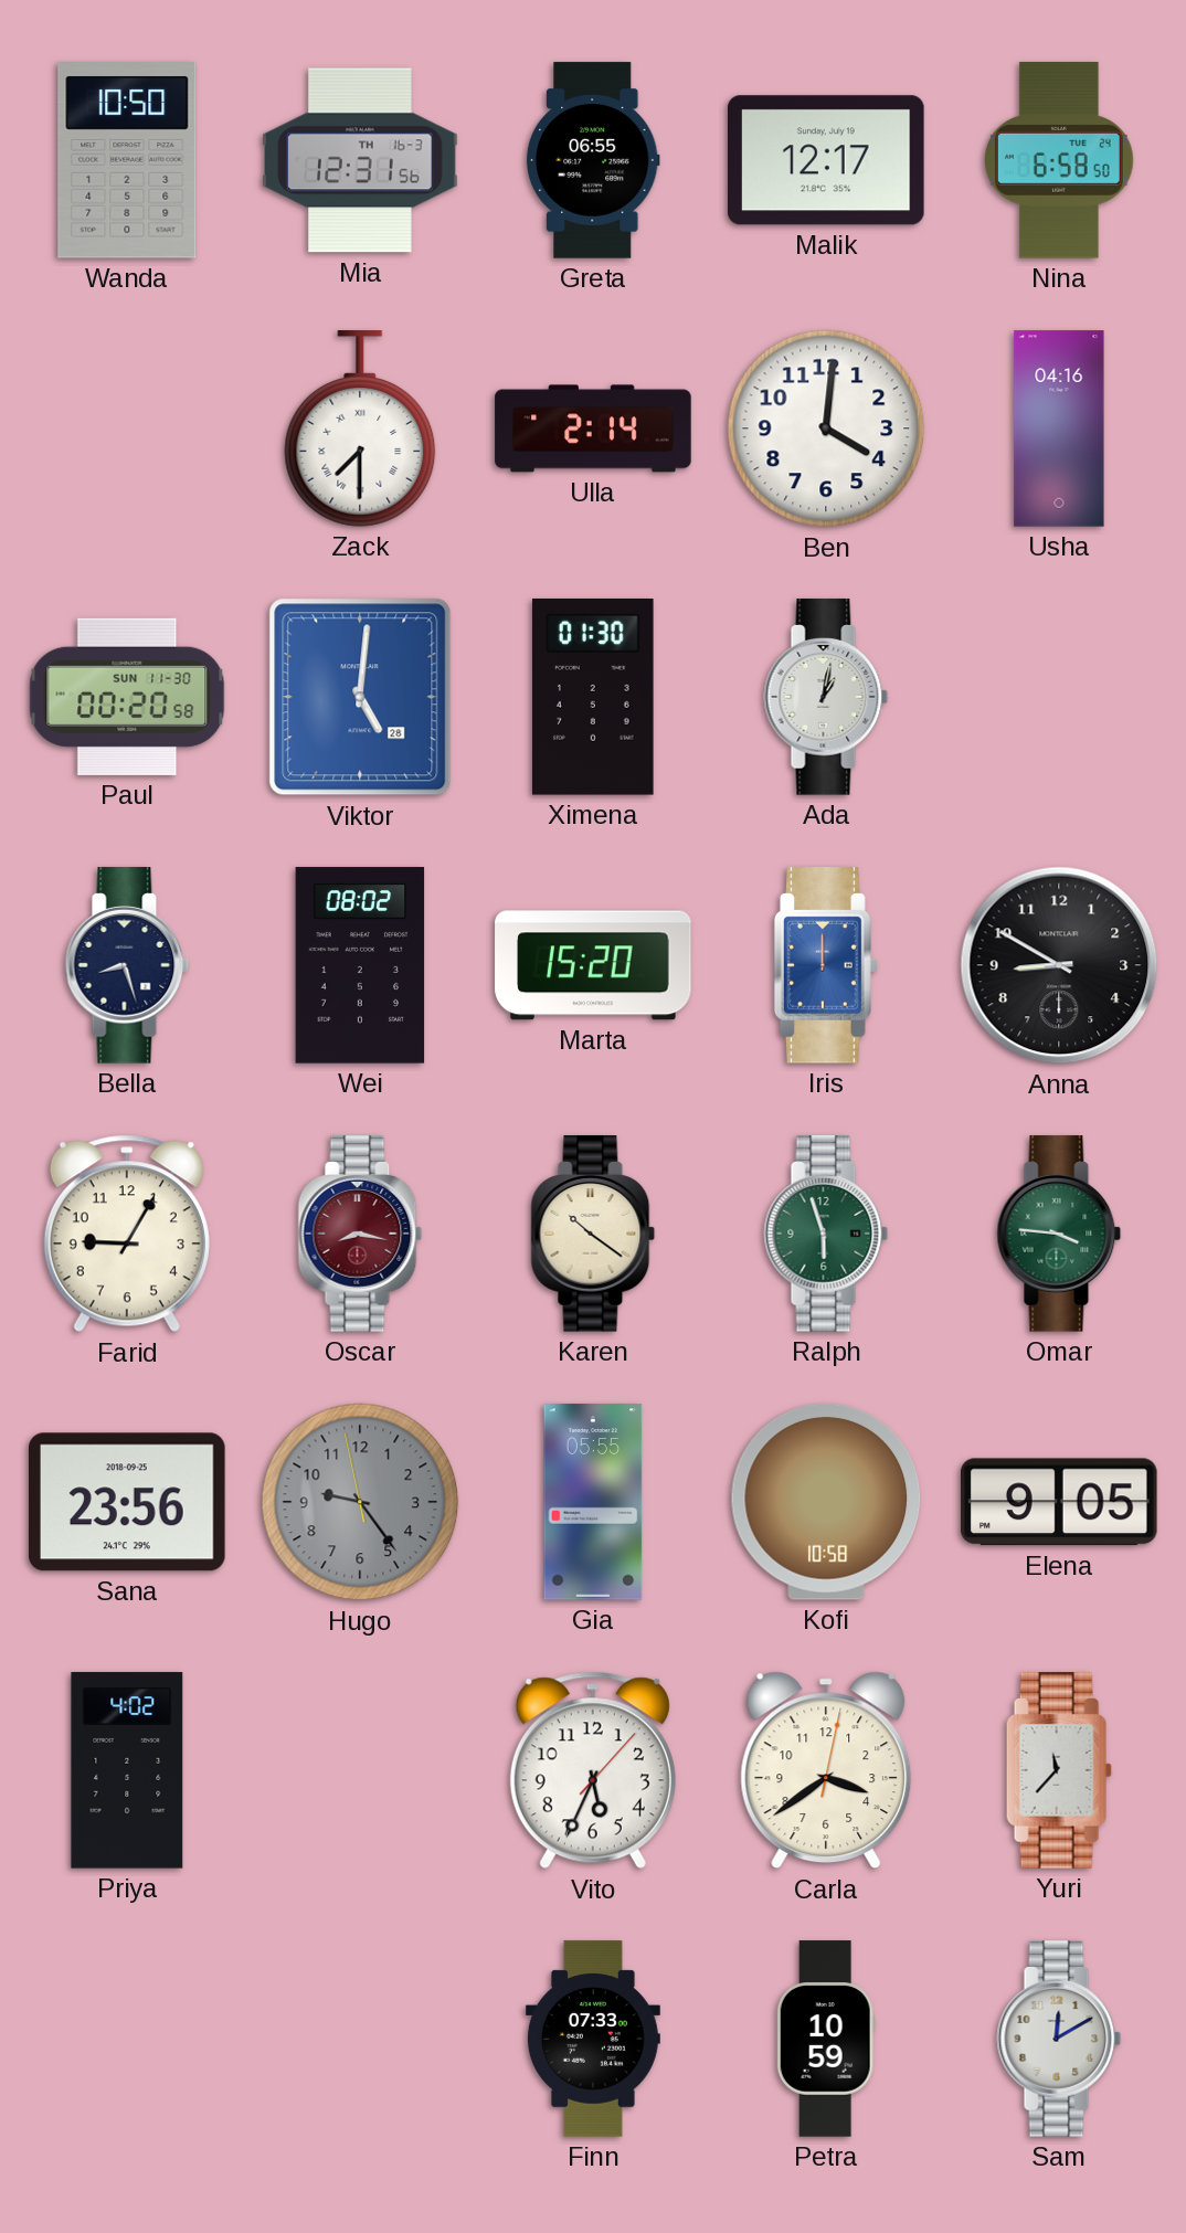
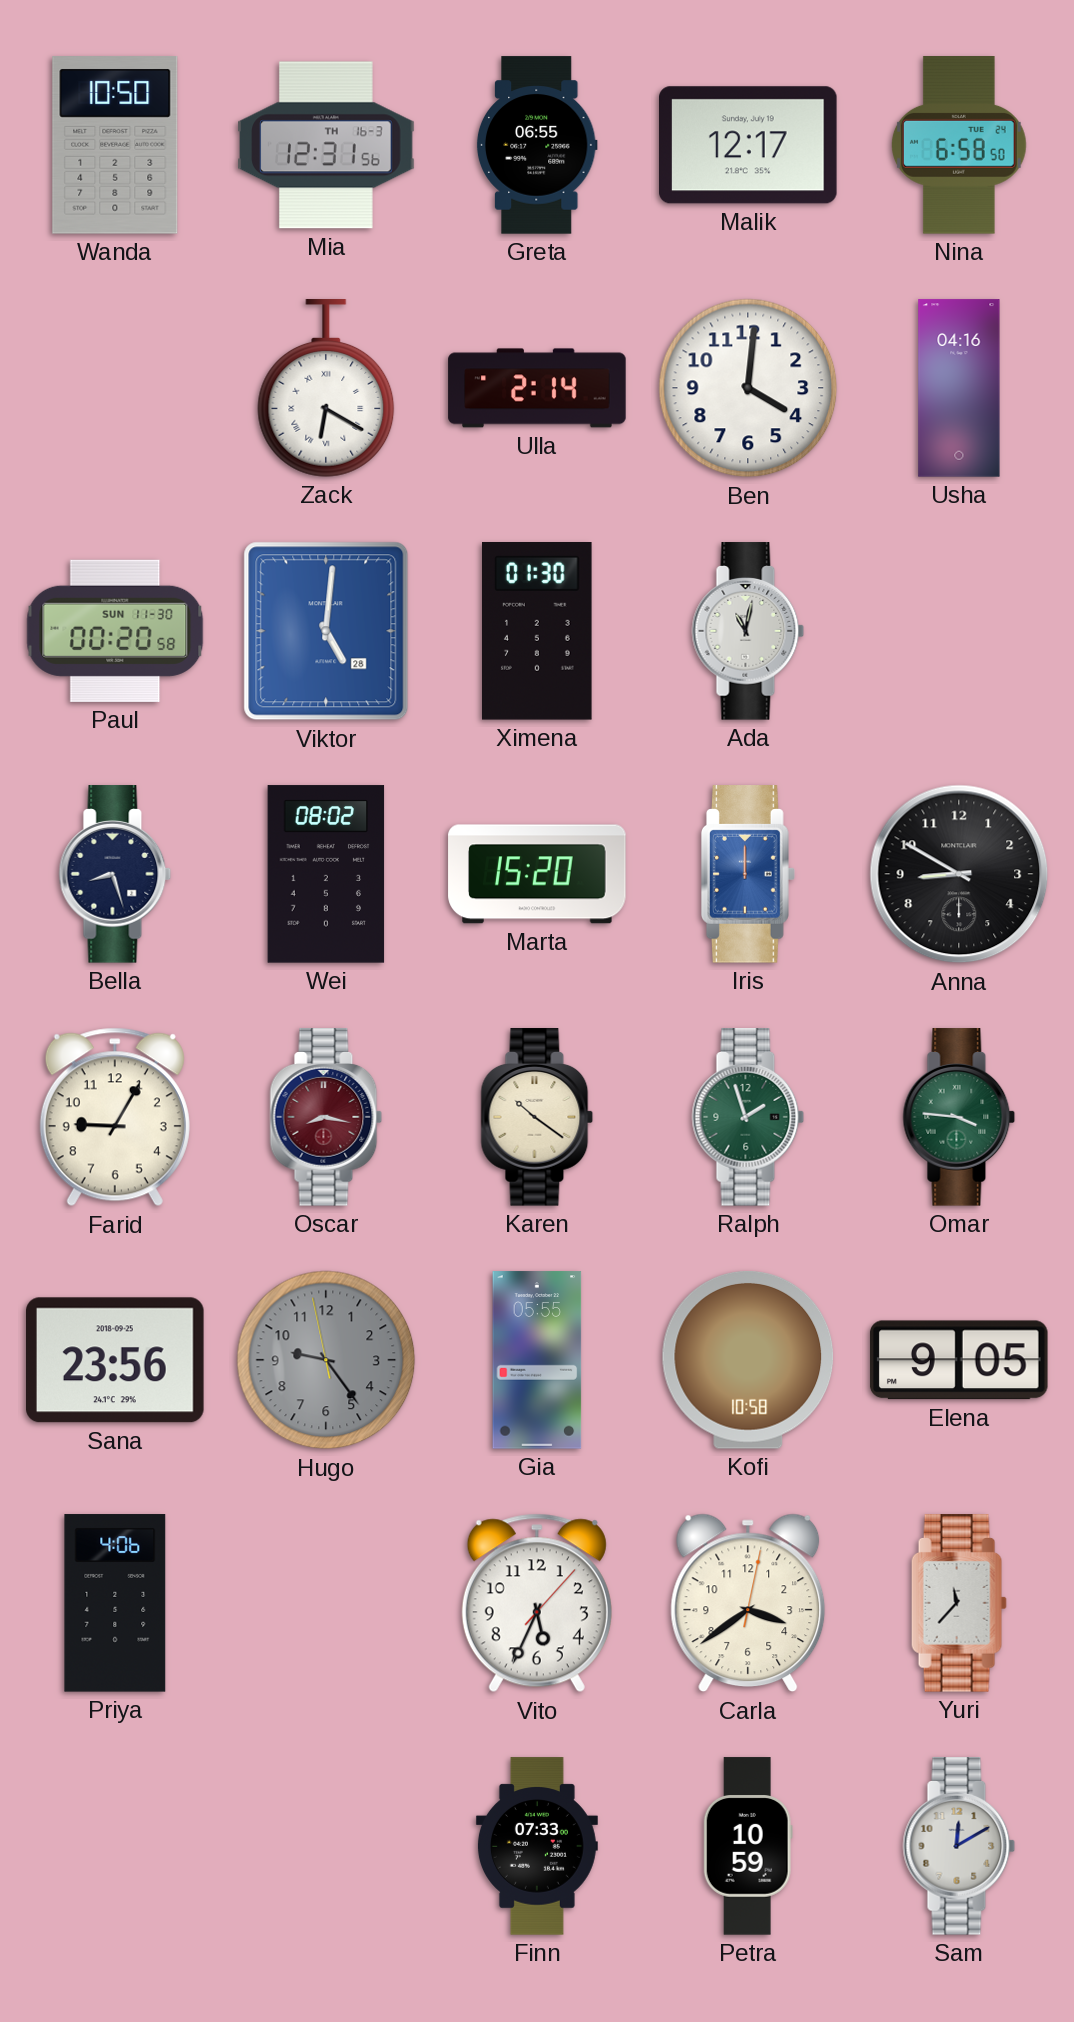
Zack: 7:30 -> 6:20
Ada: 1:02 -> 11:02
Ralph: 5:57 -> 1:57
Priya: 4:02 -> 4:06
